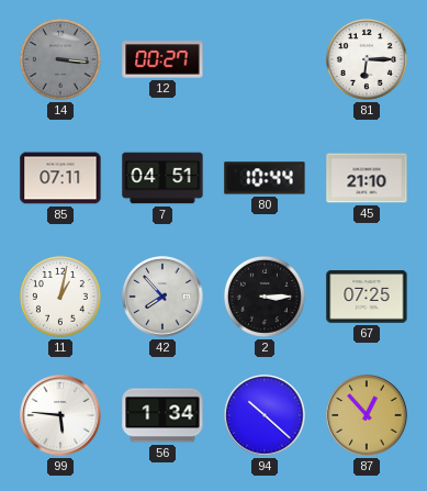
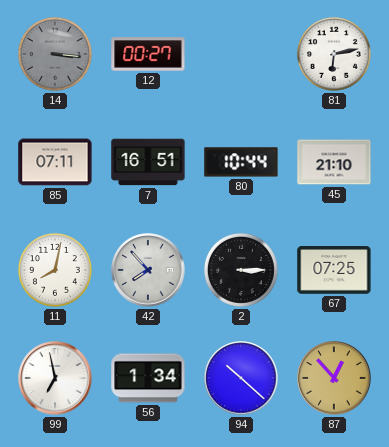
81: 6:15 -> 6:13
7: 04:51 -> 16:51
11: 1:02 -> 8:02
99: 5:46 -> 6:58
